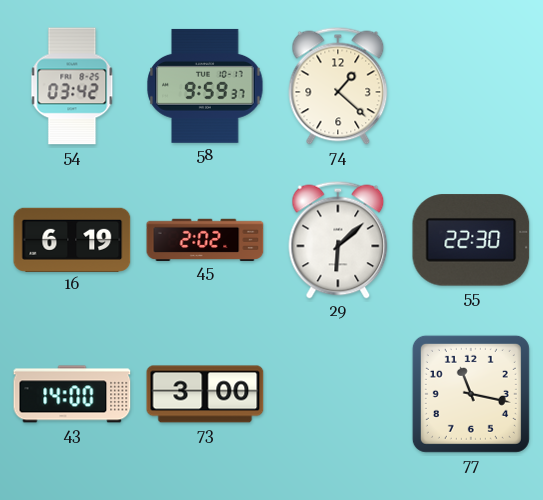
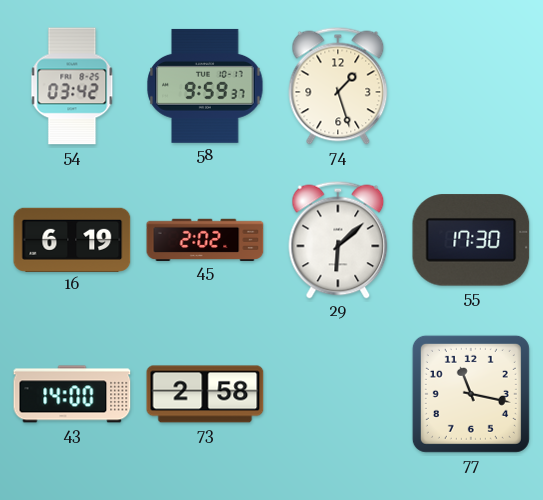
74: 1:22 -> 1:27
55: 22:30 -> 17:30
73: 3:00 -> 2:58
